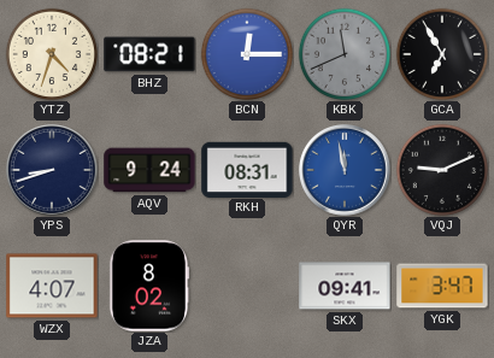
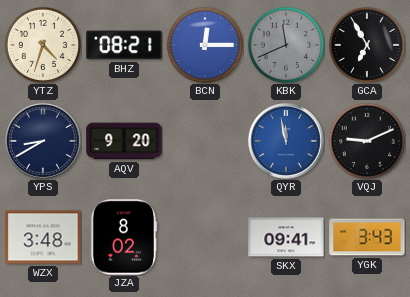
YPS: 8:42 -> 8:40
AQV: 9:24 -> 9:20
RKH: 08:31 -> none
WZX: 4:07 -> 3:48
YGK: 3:47 -> 3:43
